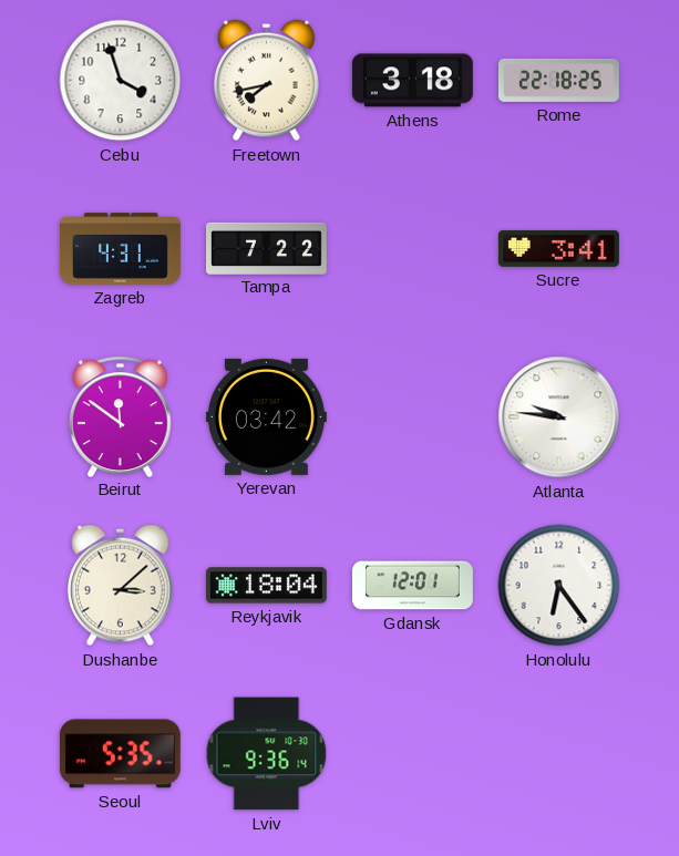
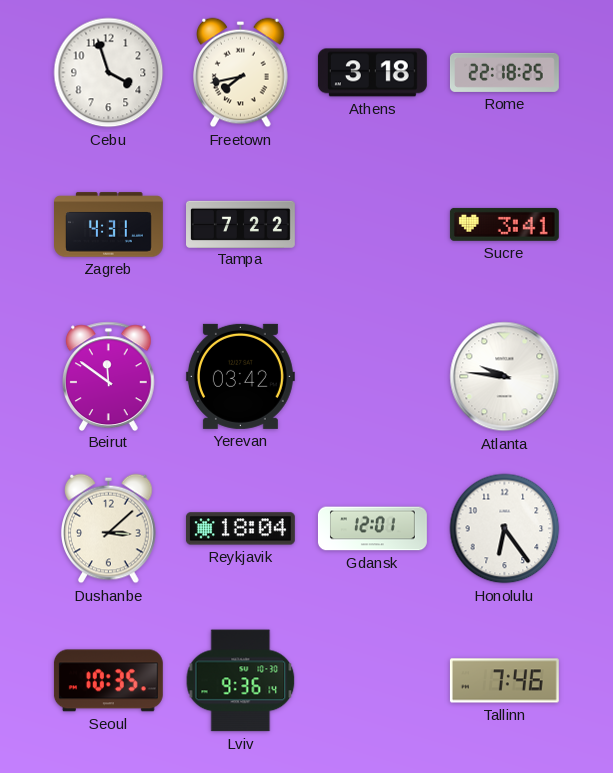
Seoul: 5:35 -> 10:35
Tallinn: none -> 7:46
